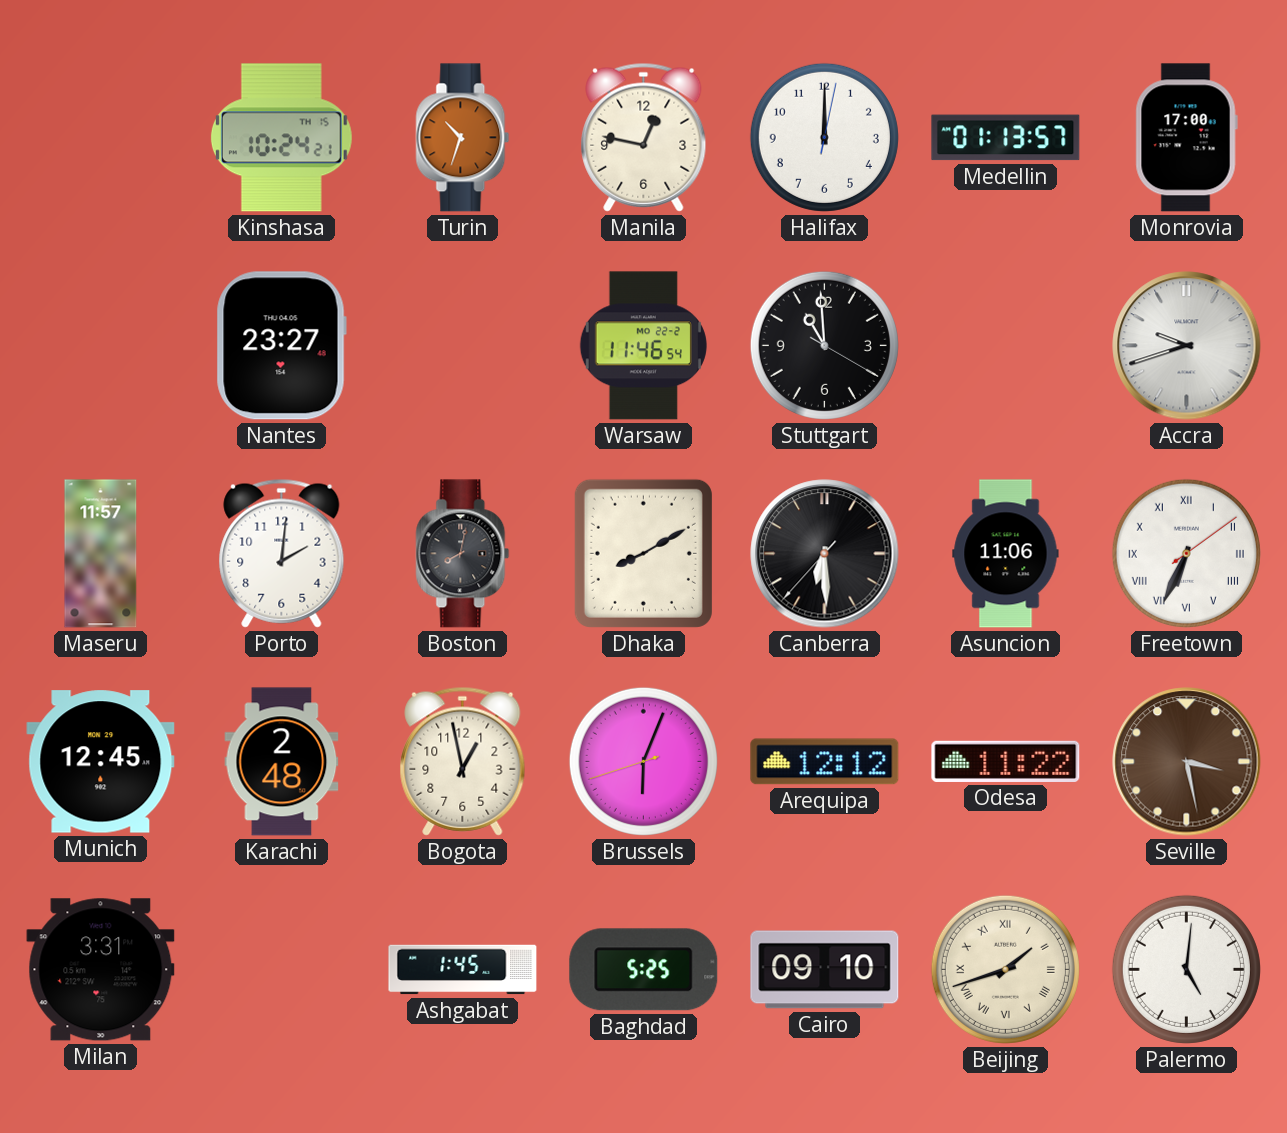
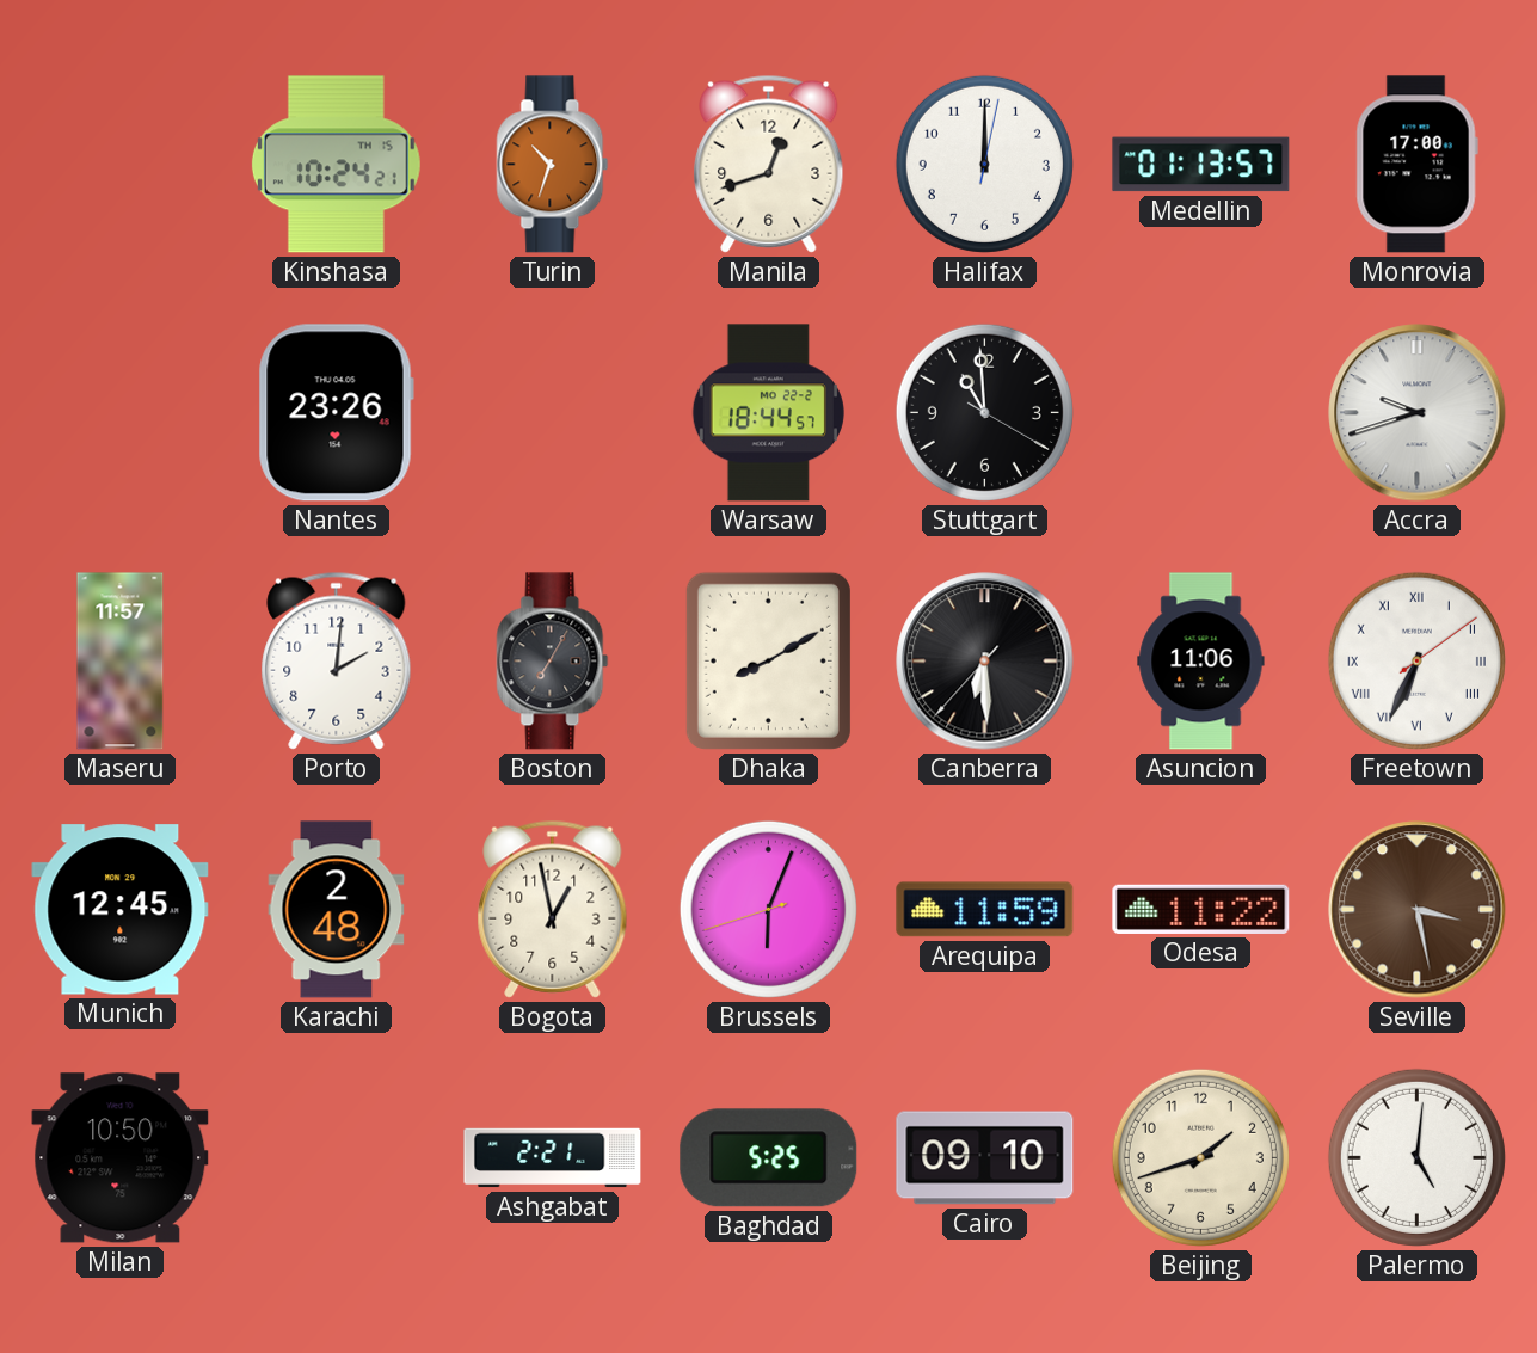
Manila: 12:47 -> 12:42
Nantes: 23:27 -> 23:26
Warsaw: 11:46 -> 18:44
Boston: 8:02 -> 7:05
Arequipa: 12:12 -> 11:59
Milan: 3:31 -> 10:50
Ashgabat: 1:45 -> 2:21
Beijing numerals: Roman -> Arabic
